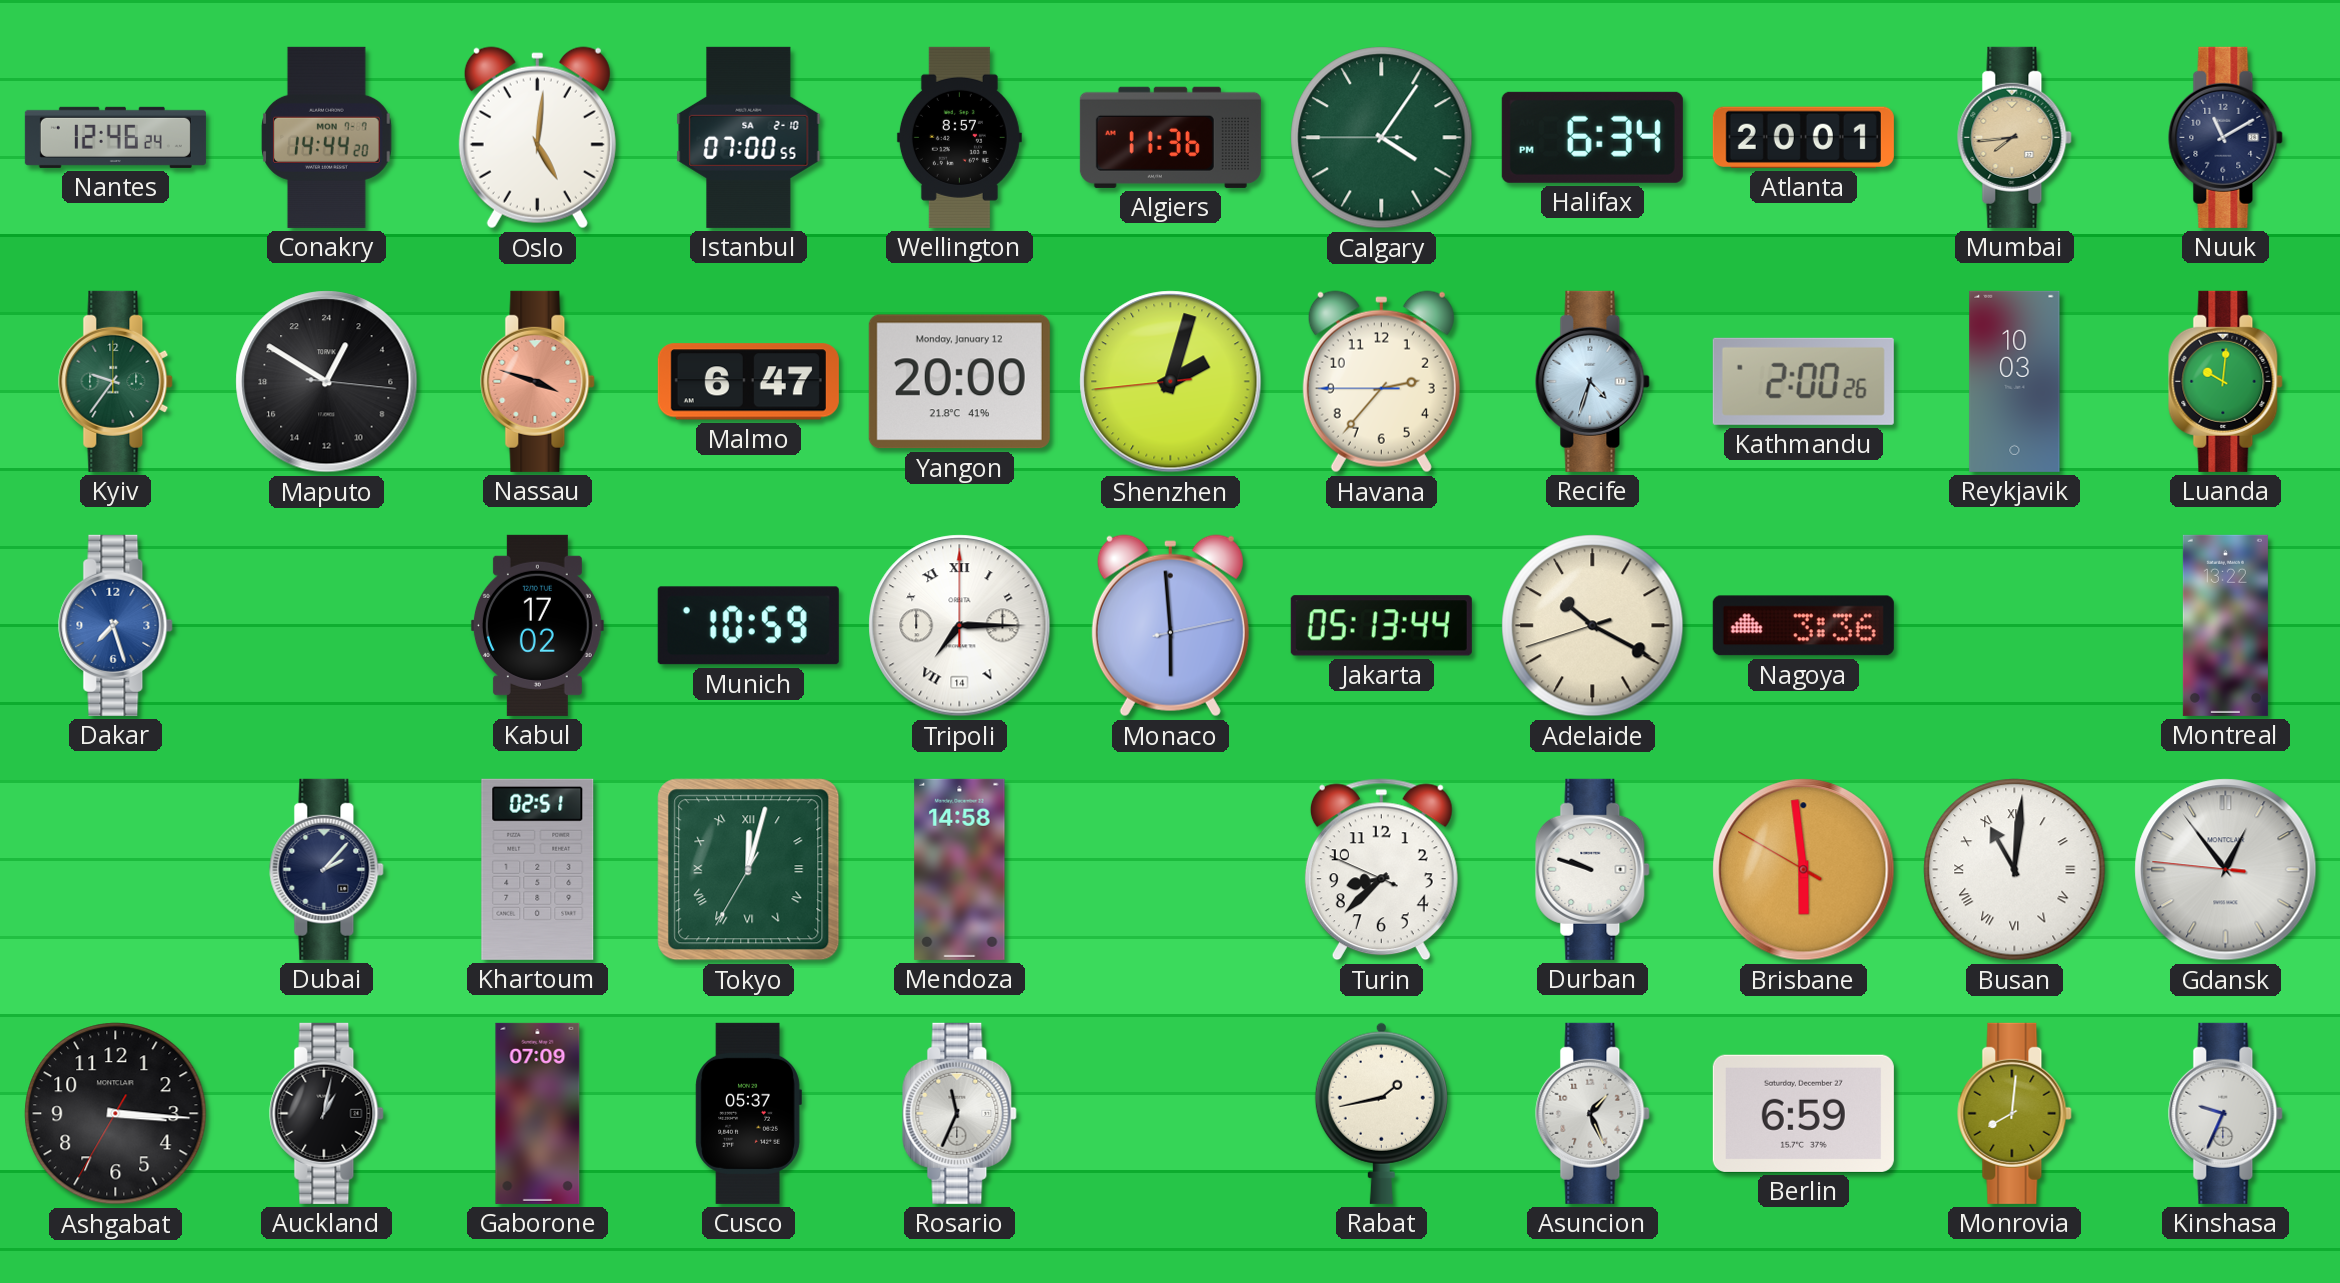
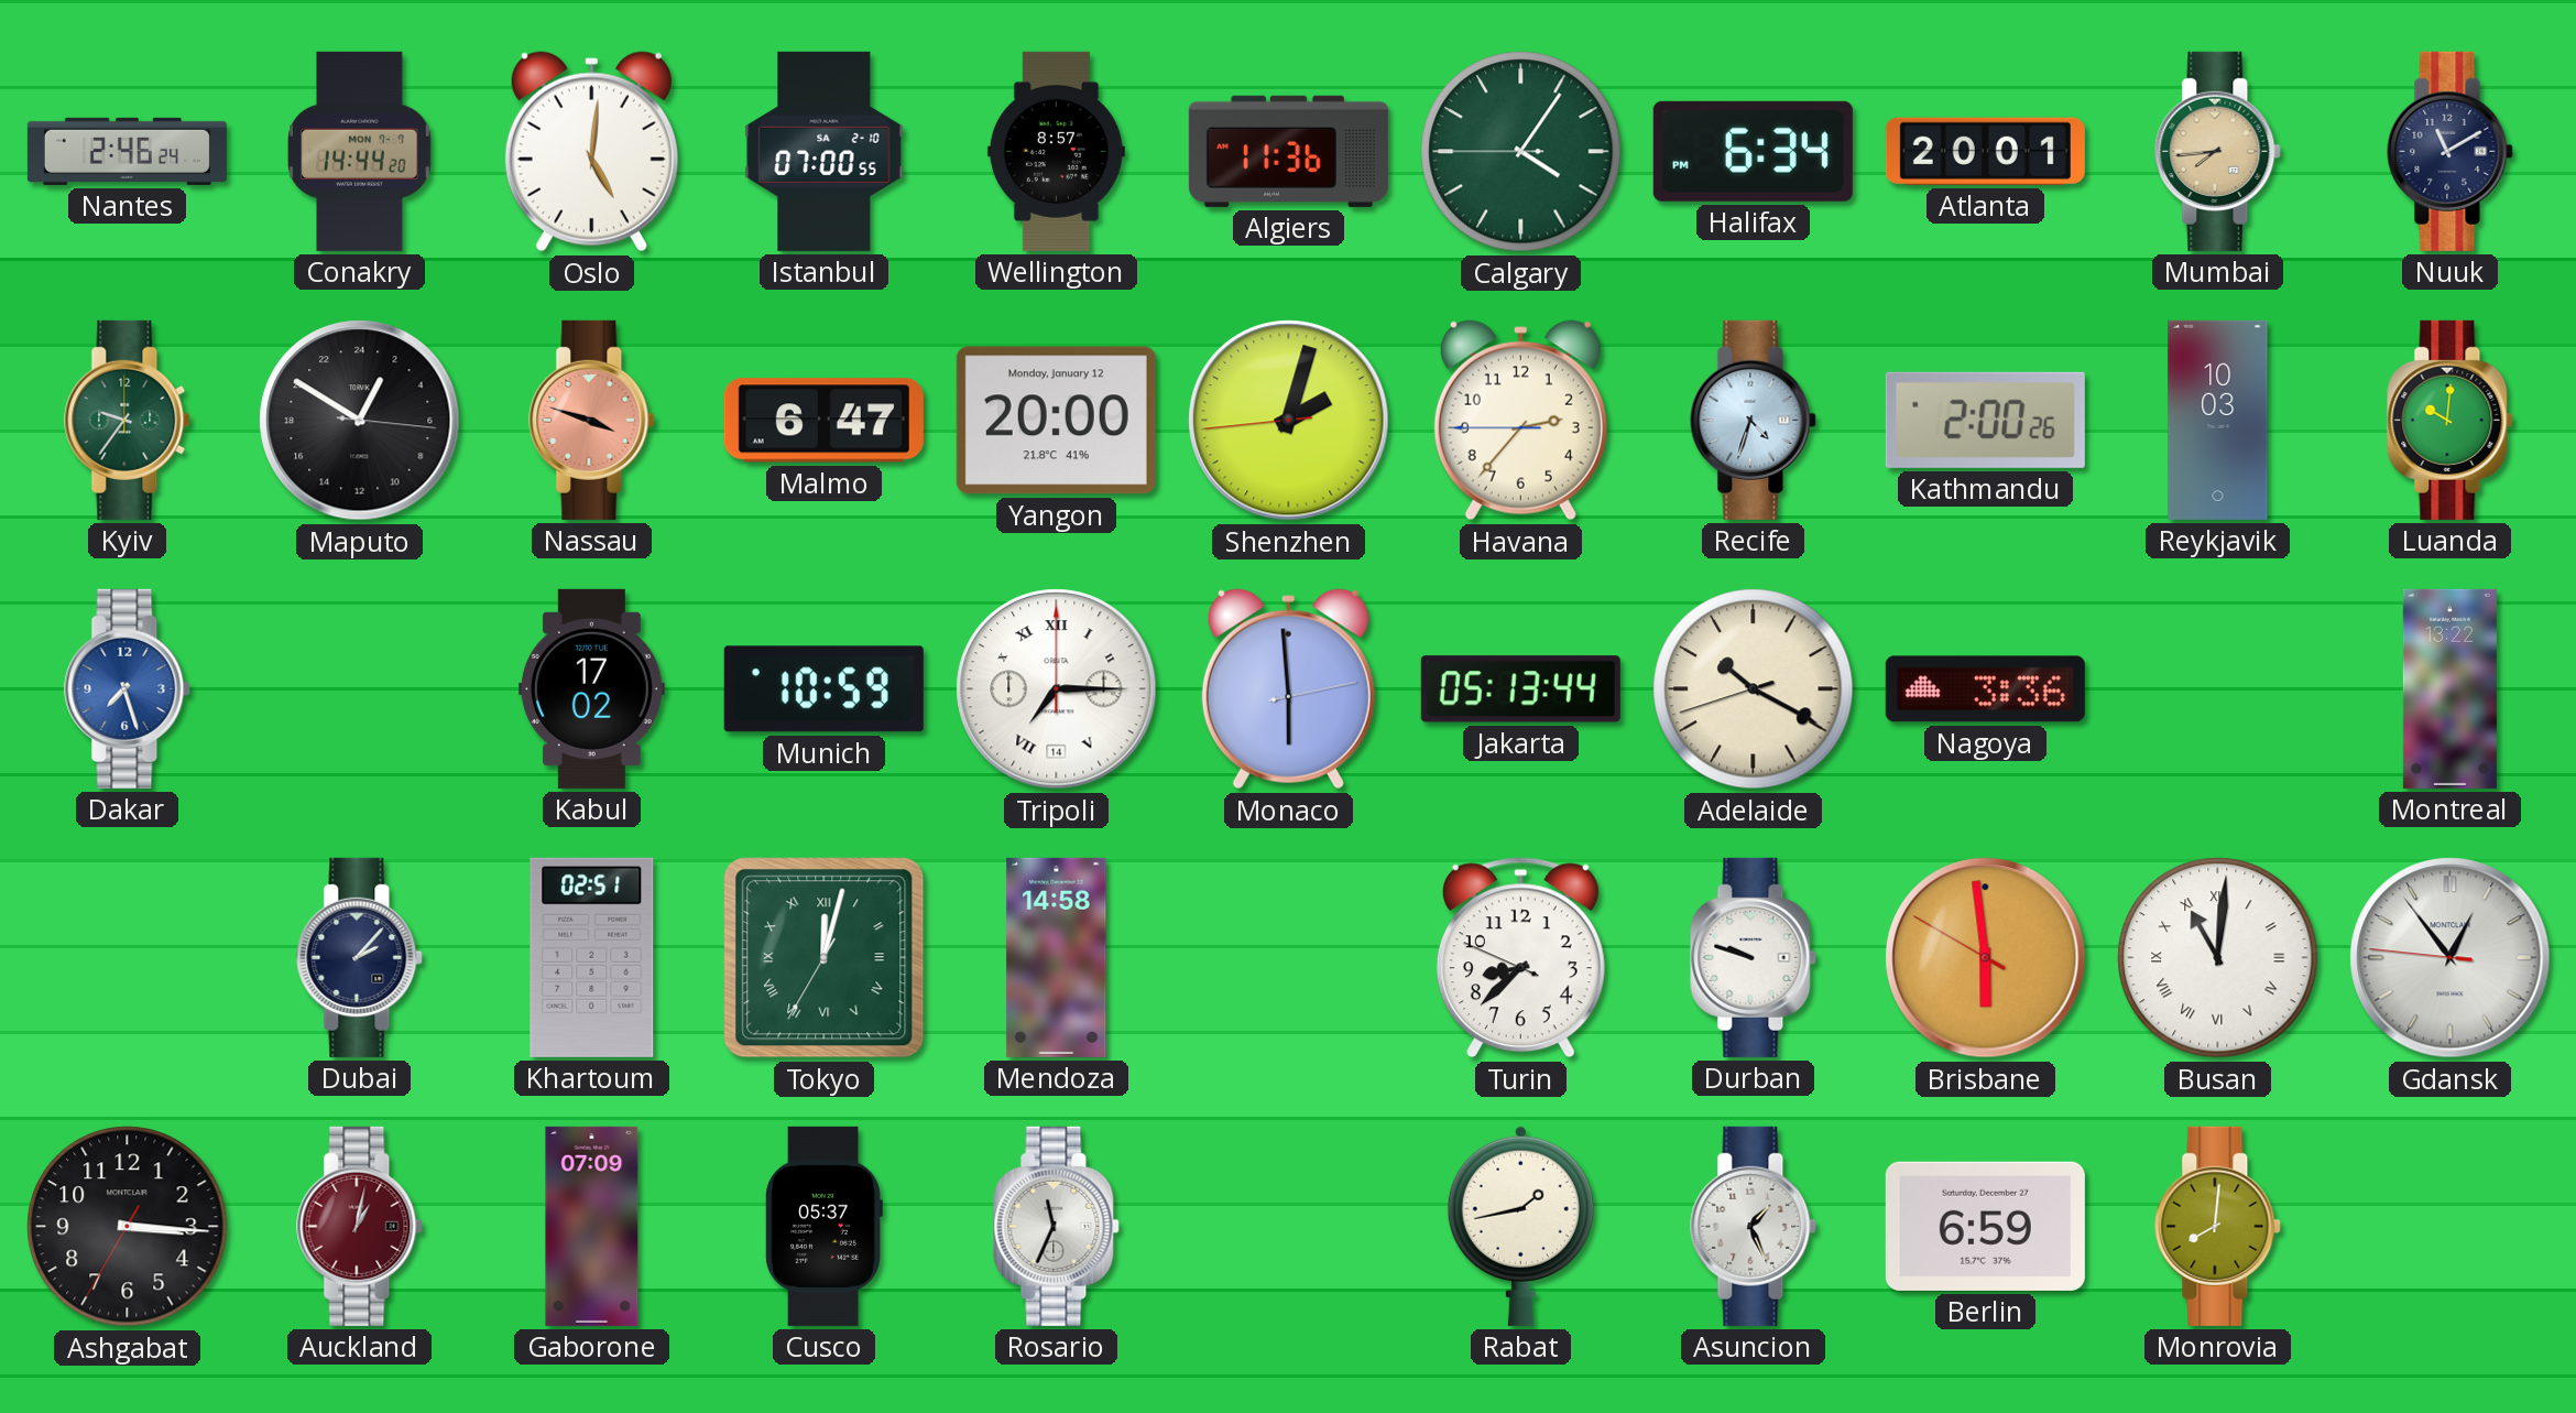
Nantes: 12:46 -> 2:46
Auckland dial: black -> burgundy
Kinshasa: 9:34 -> none
